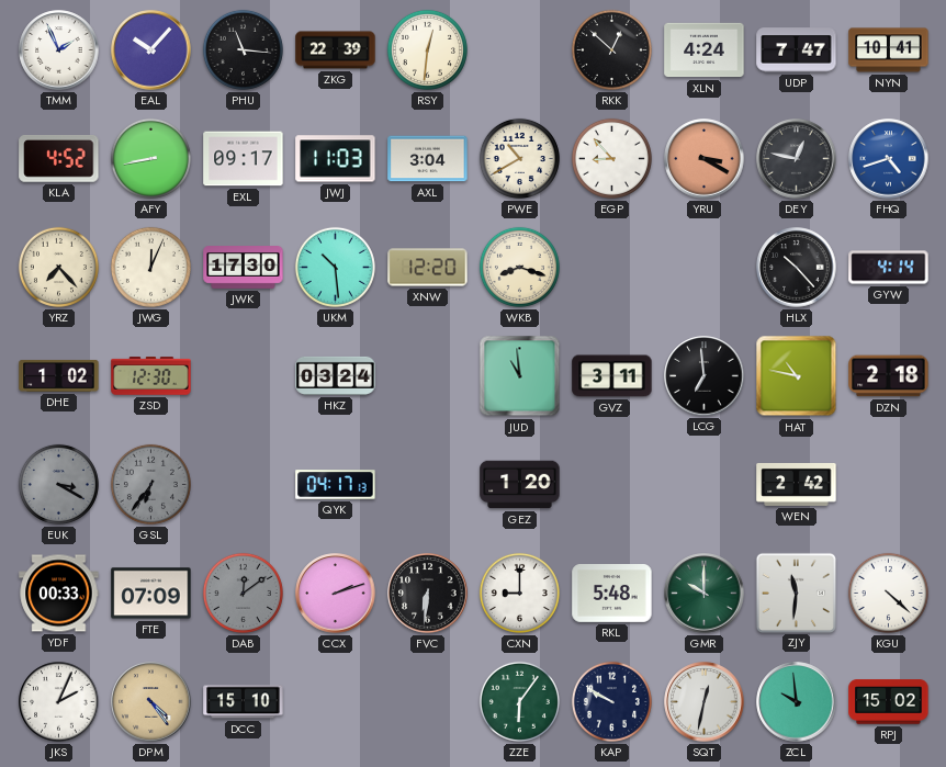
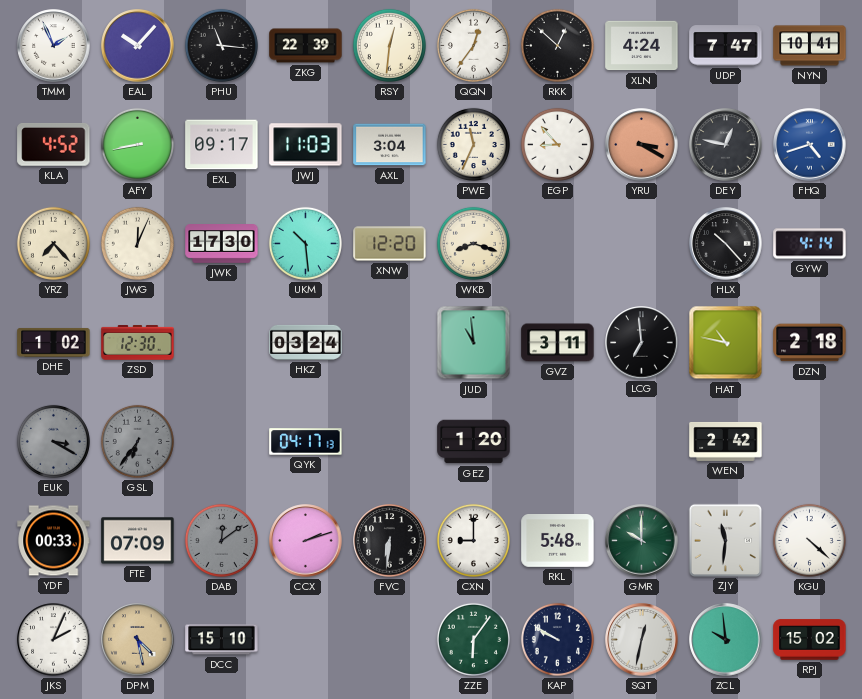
QQN: none -> 12:36
PWE: 10:40 -> 11:34
DPM: 4:24 -> 4:28
